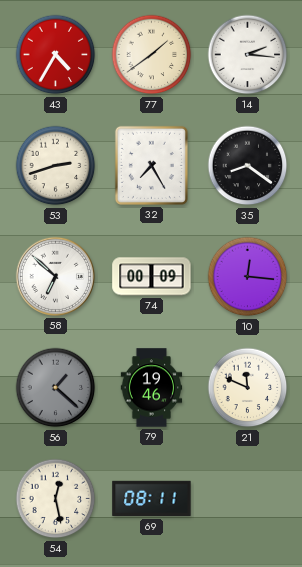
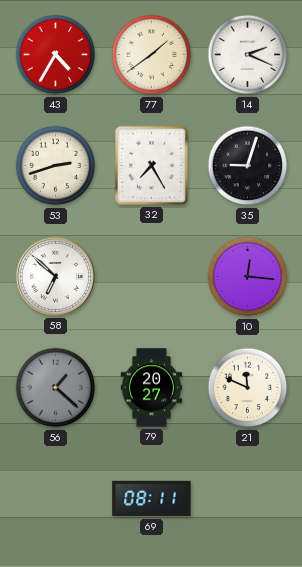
14: 2:16 -> 2:19
35: 8:21 -> 9:03
74: 00:09 -> none
79: 19:46 -> 20:27
54: 12:28 -> none
